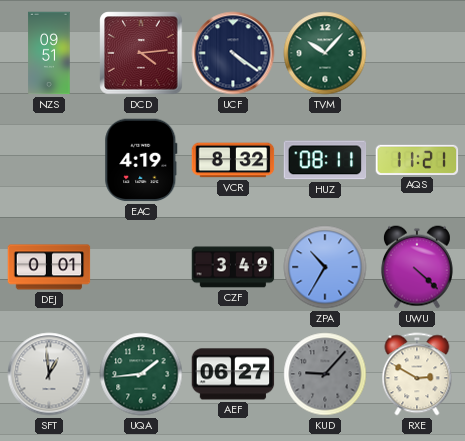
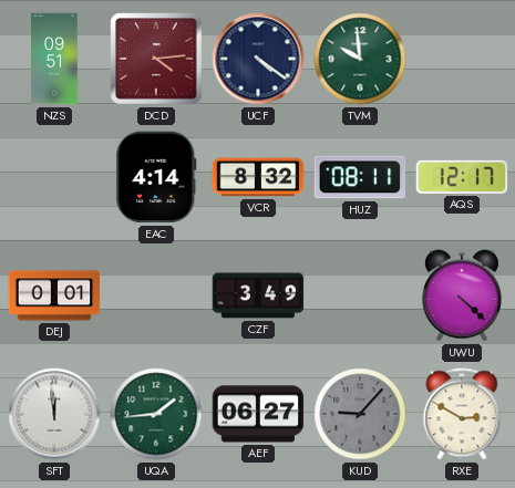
TVM: 10:07 -> 9:59
EAC: 4:19 -> 4:14
AQS: 11:21 -> 12:17
ZPA: 10:35 -> none
SFT: 12:59 -> 11:59
